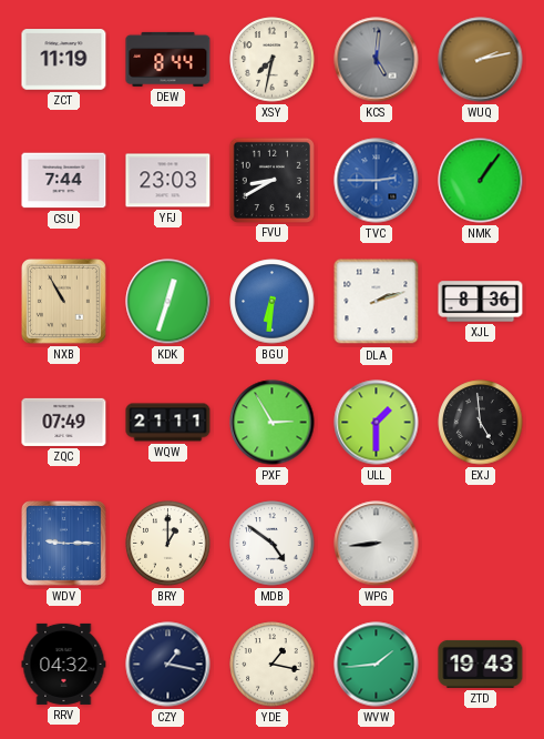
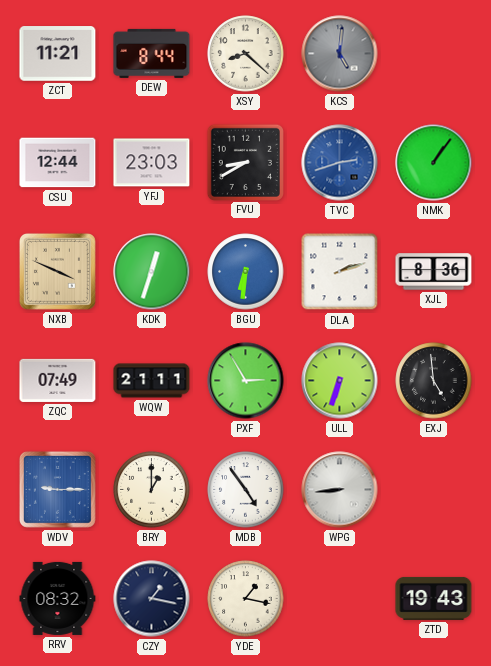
ZCT: 11:19 -> 11:21
XSY: 7:32 -> 8:22
WUQ: 2:13 -> none
CSU: 7:44 -> 12:44
TVC: 2:45 -> 2:42
NXB: 10:55 -> 3:49
ULL: 1:30 -> 6:33
MDB: 4:51 -> 4:54
RRV: 04:32 -> 08:32
WVW: 1:44 -> none
